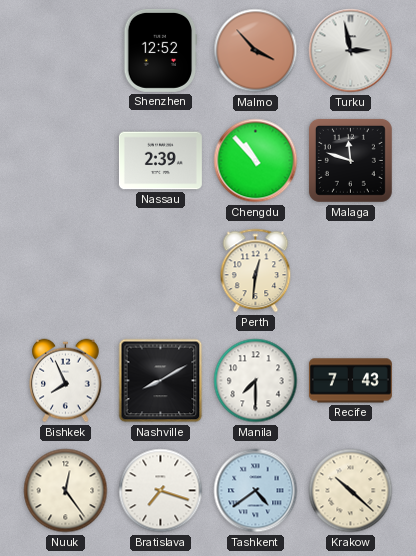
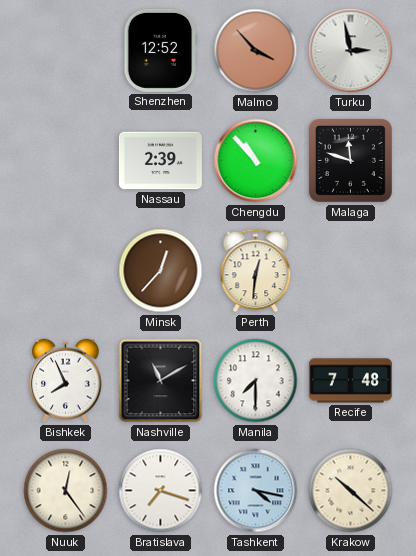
Minsk: none -> 12:37
Nashville: 8:10 -> 11:10
Recife: 7:43 -> 7:48
Tashkent: 4:39 -> 4:17
